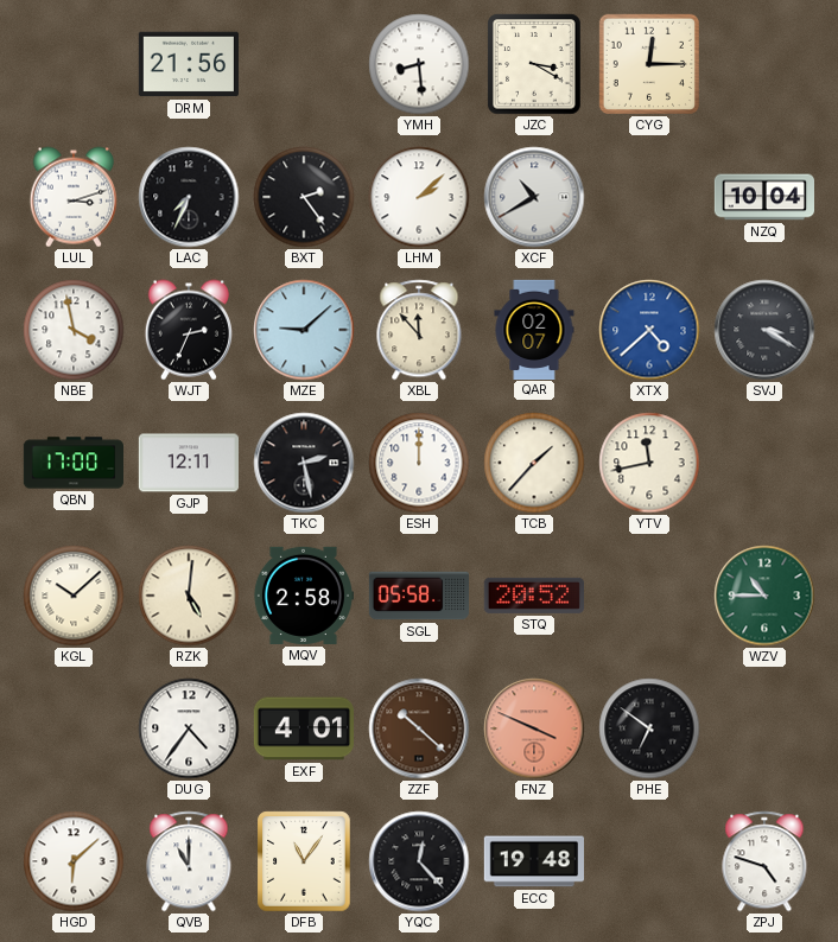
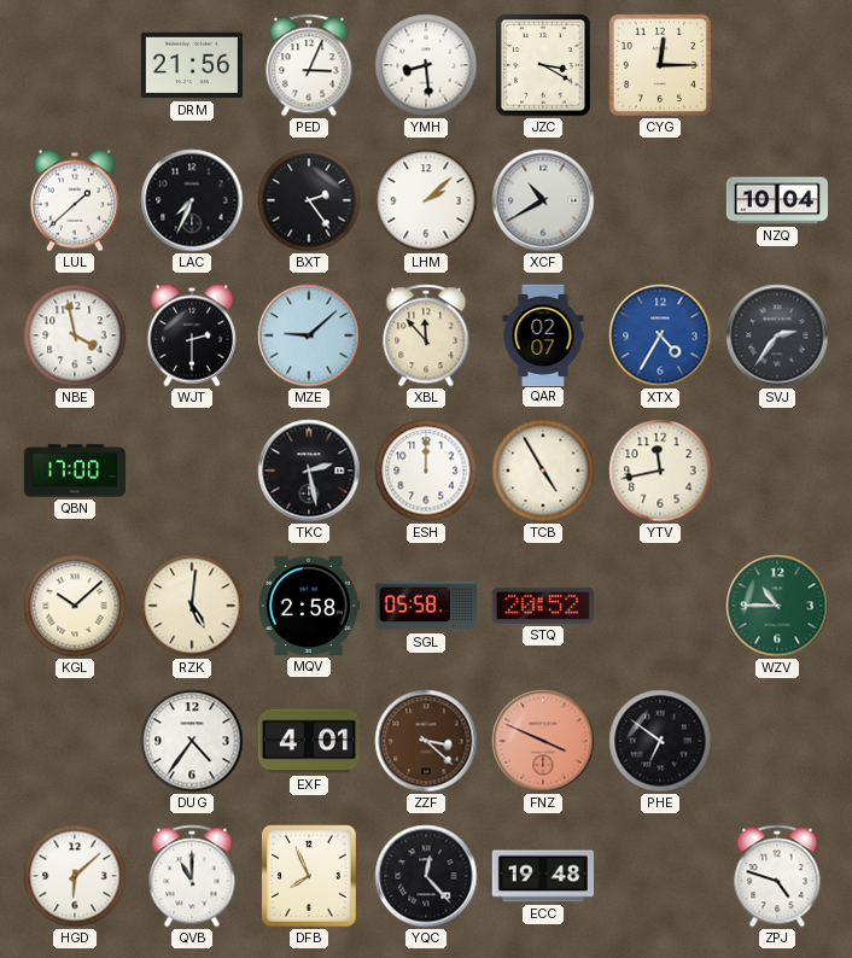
PED: none -> 3:04
LUL: 3:12 -> 1:38
WJT: 2:34 -> 2:30
XTX: 4:38 -> 4:35
SVJ: 3:20 -> 2:36
GJP: 12:11 -> none
TCB: 1:37 -> 4:55
ZZF: 10:22 -> 3:22
DFB: 11:06 -> 7:56
